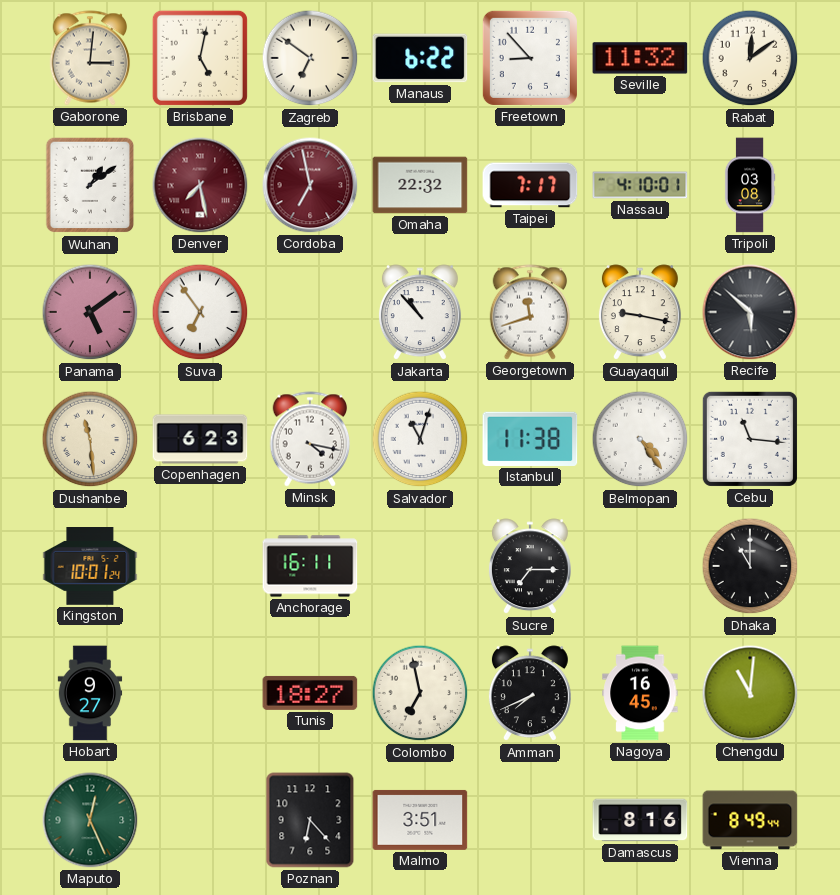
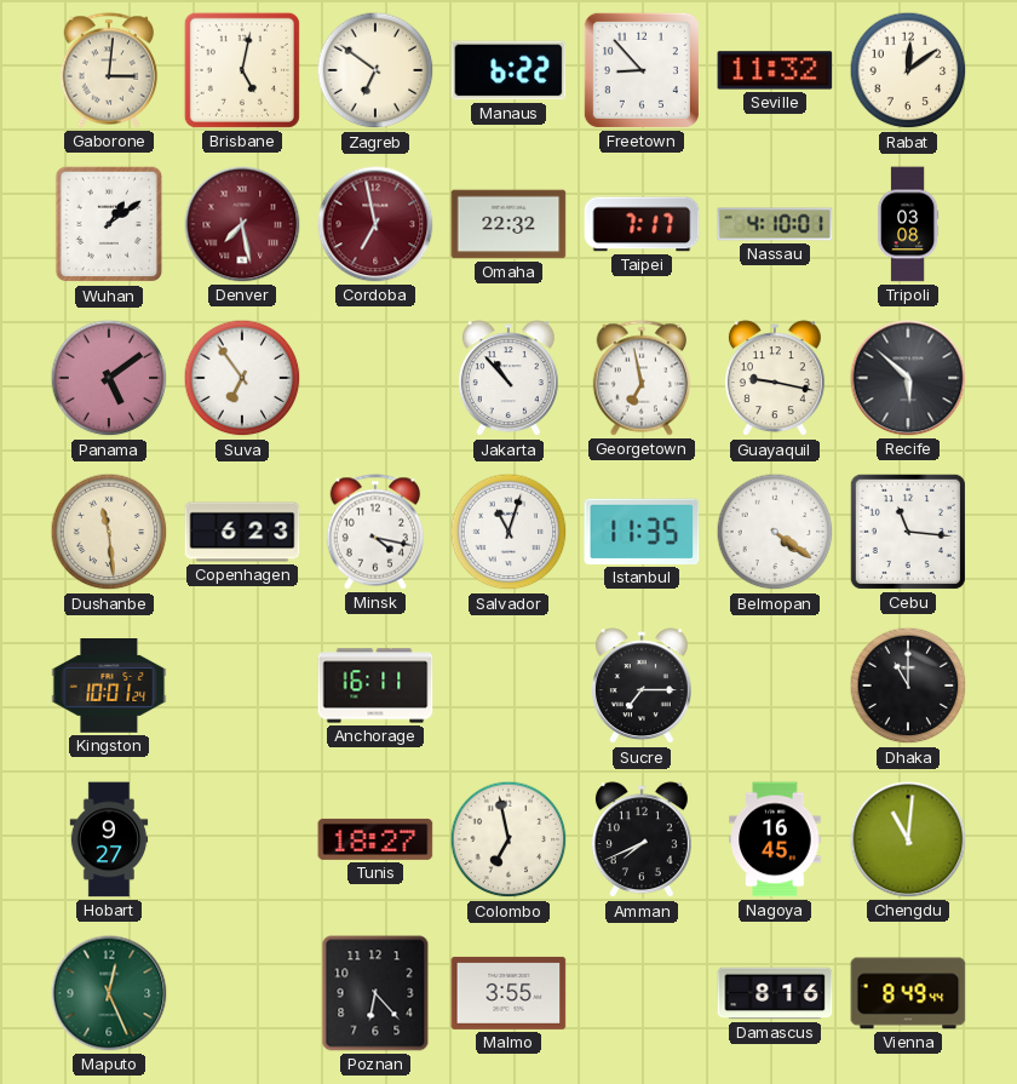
Georgetown: 11:42 -> 6:58
Istanbul: 11:38 -> 11:35
Belmopan: 4:24 -> 4:21
Malmo: 3:51 -> 3:55
